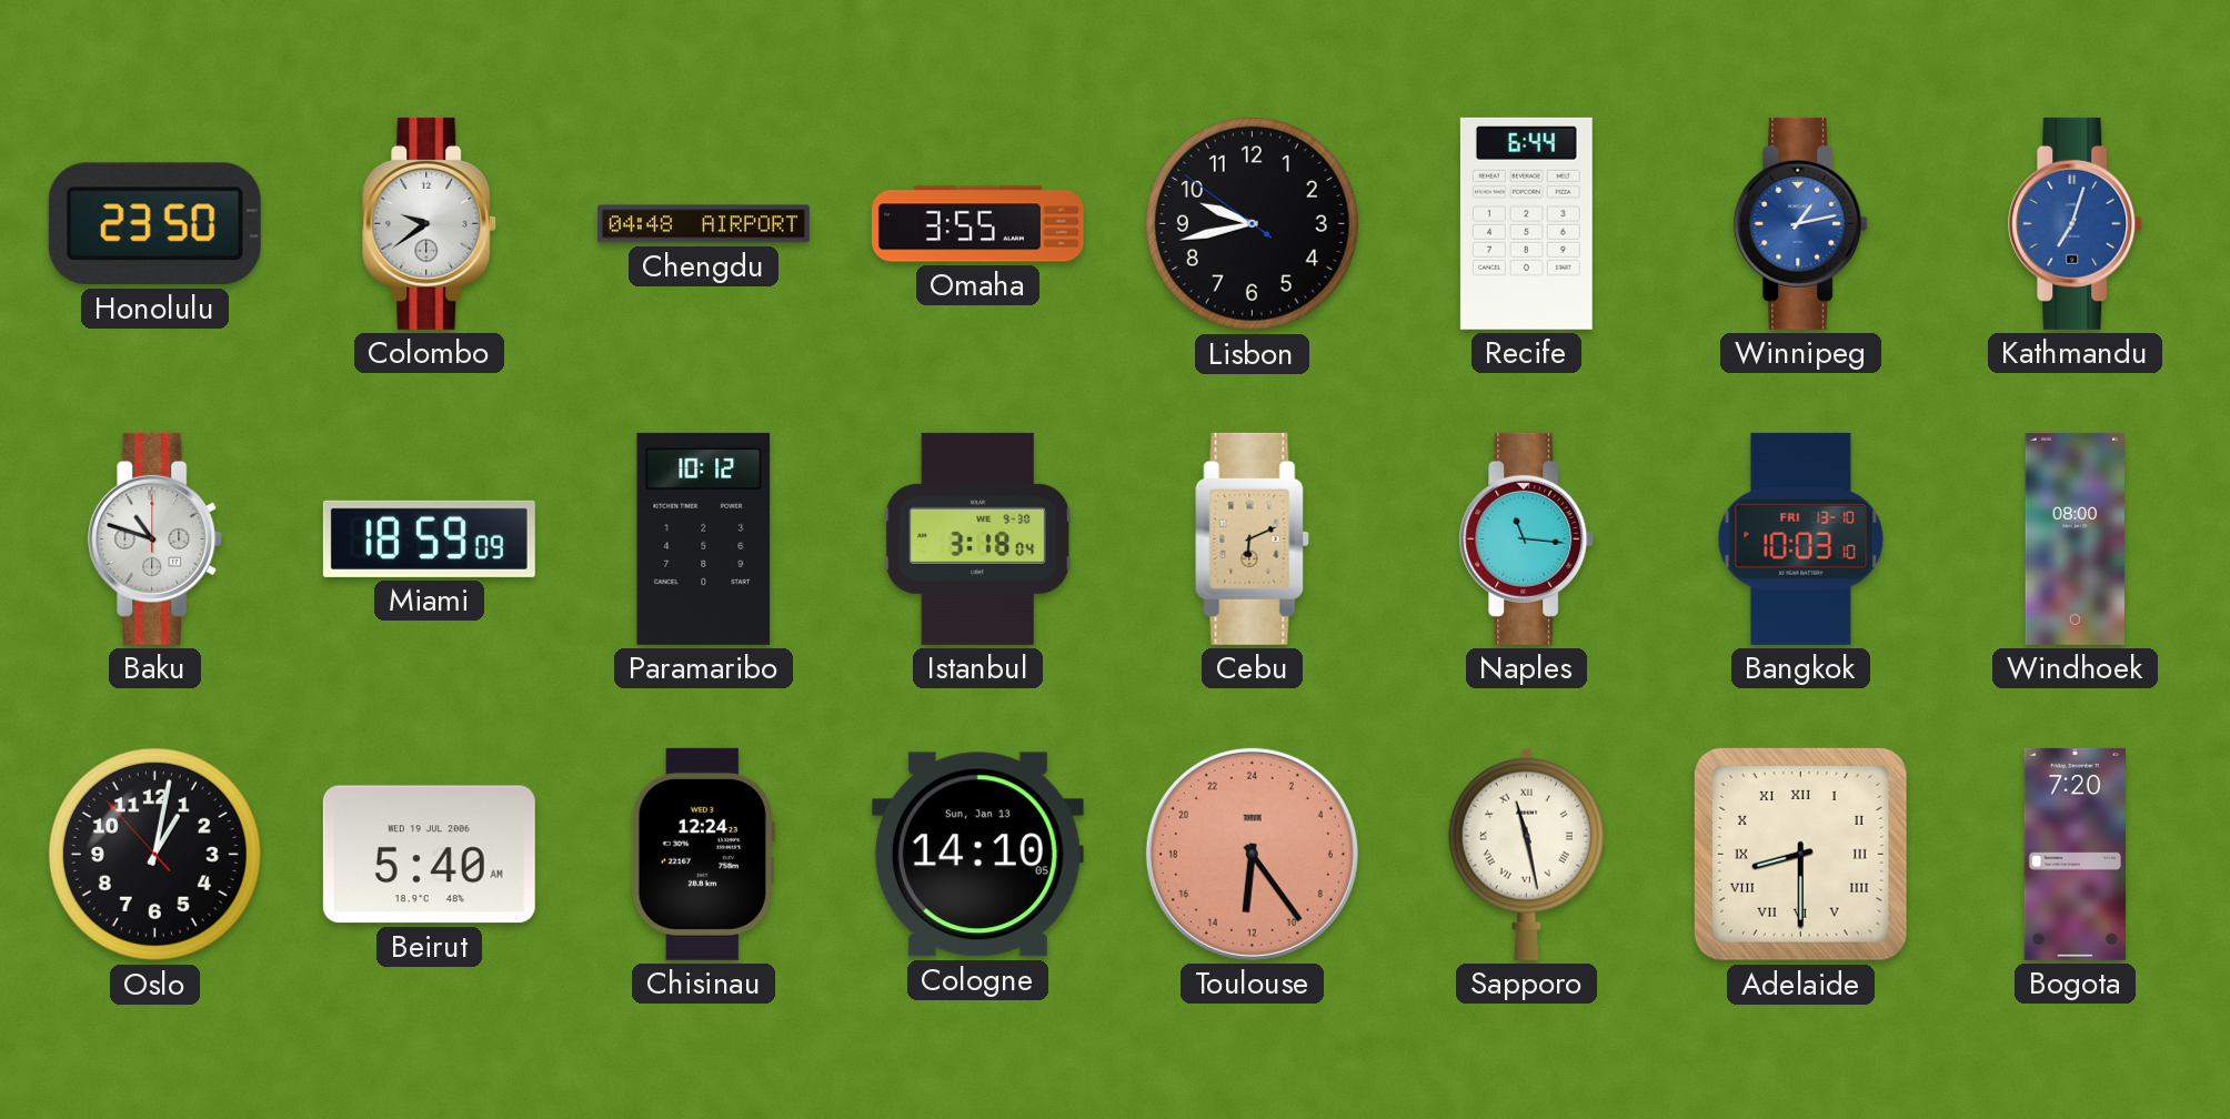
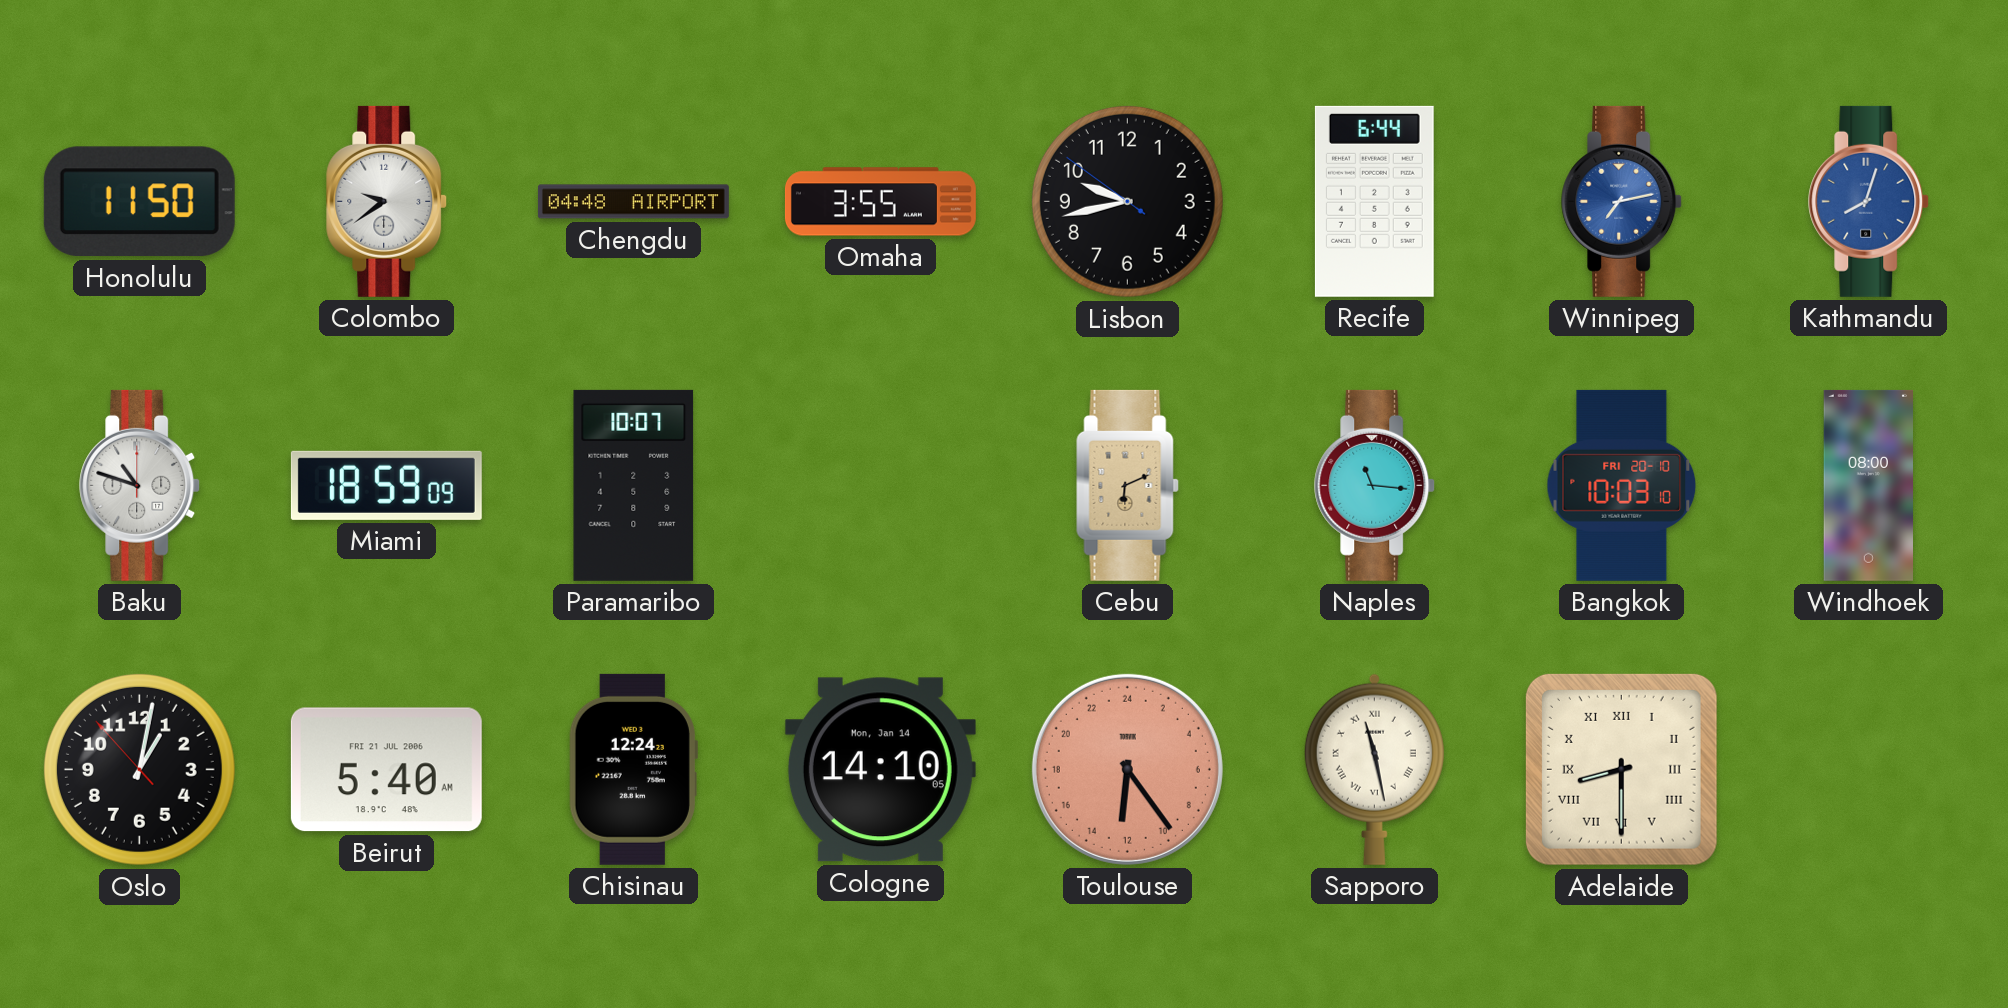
Honolulu: 23:50 -> 11:50
Winnipeg: 1:13 -> 7:13
Kathmandu: 7:03 -> 8:03
Paramaribo: 10:12 -> 10:07
Istanbul: 3:18 -> none
Bangkok date: FRI 13-10 -> FRI 20-10
Beirut date: WED 19 JUL 2006 -> FRI 21 JUL 2006
Cologne date: Sun, Jan 13 -> Mon, Jan 14
Bogota: 7:20 -> none
